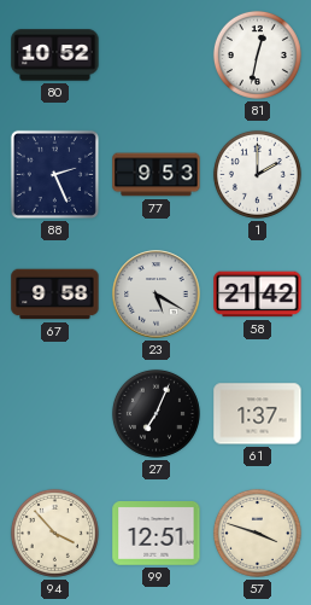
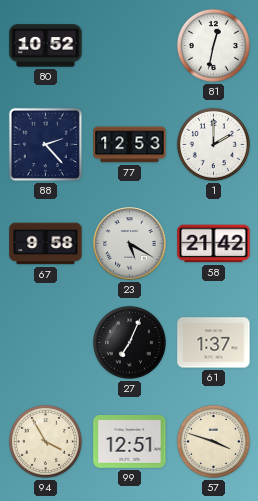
88: 2:26 -> 2:23
77: 9:53 -> 12:53
94: 3:53 -> 3:55
